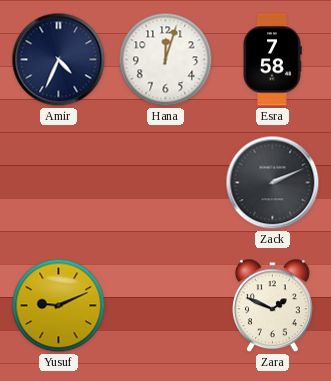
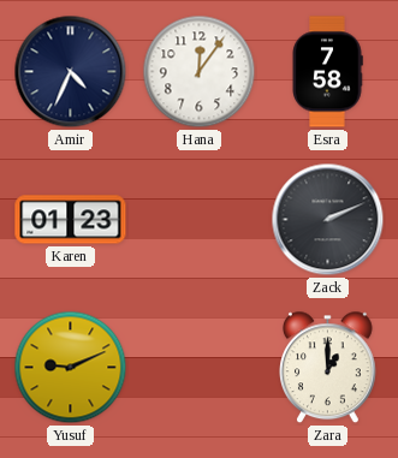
Hana: 12:03 -> 12:06
Karen: none -> 01:23
Zara: 1:49 -> 1:00
